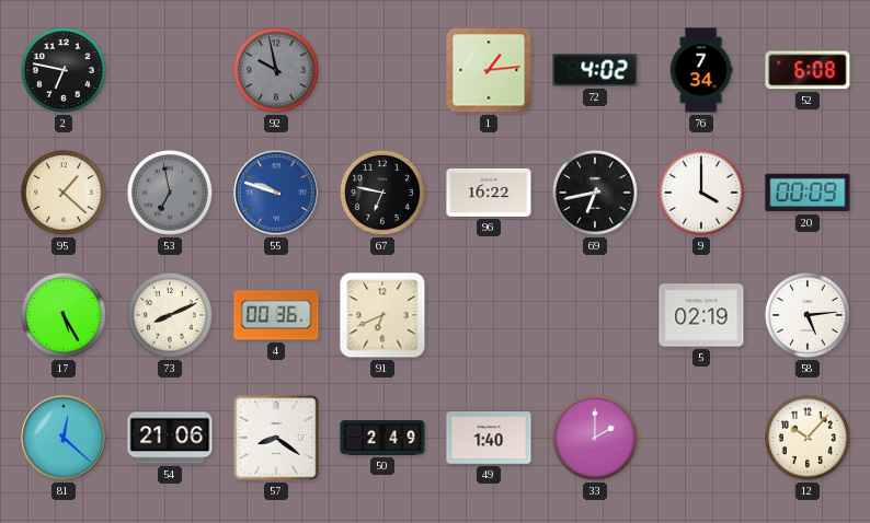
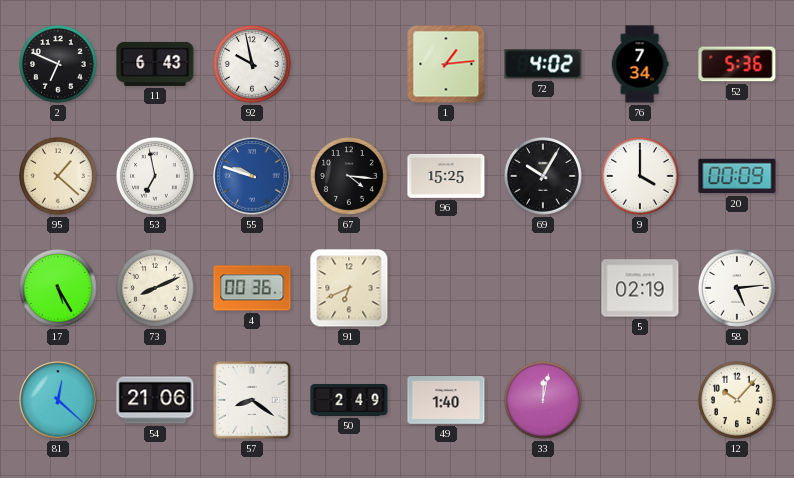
2: 6:47 -> 6:49
11: none -> 6:43
92 dial: grey -> white
52: 6:08 -> 5:36
53 dial: grey -> white
67: 6:47 -> 4:16
96: 16:22 -> 15:25
69: 6:43 -> 10:05
33: 2:00 -> 12:02
